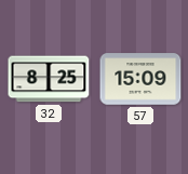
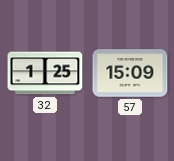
32: 8:25 -> 1:25
